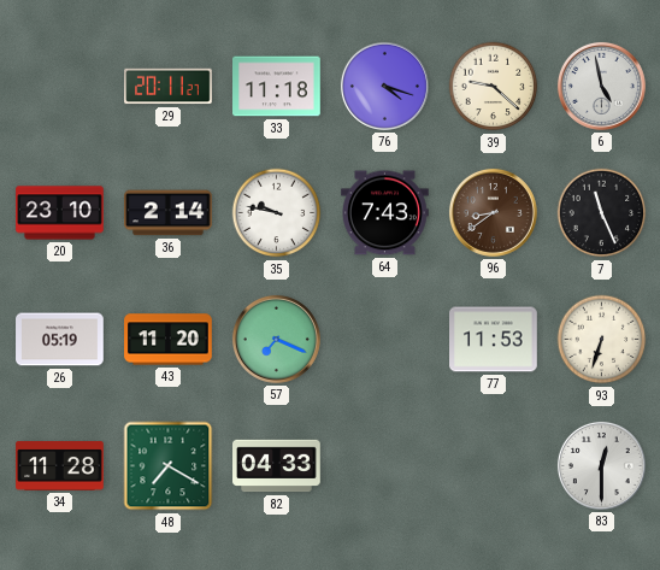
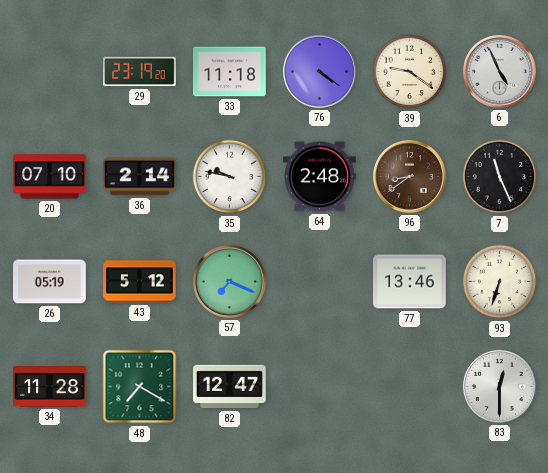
29: 20:11 -> 23:19
76: 4:18 -> 4:21
39: 9:22 -> 9:21
6: 4:58 -> 4:56
20: 23:10 -> 07:10
64: 7:43 -> 2:48
43: 11:20 -> 5:12
77: 11:53 -> 13:46
82: 04:33 -> 12:47
